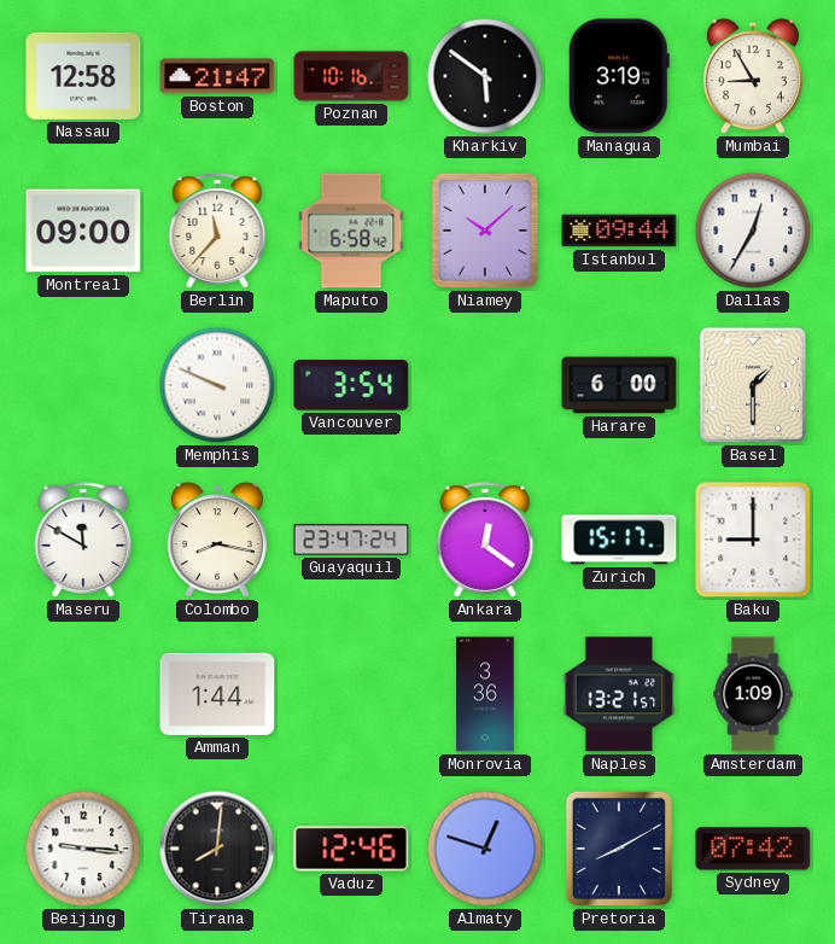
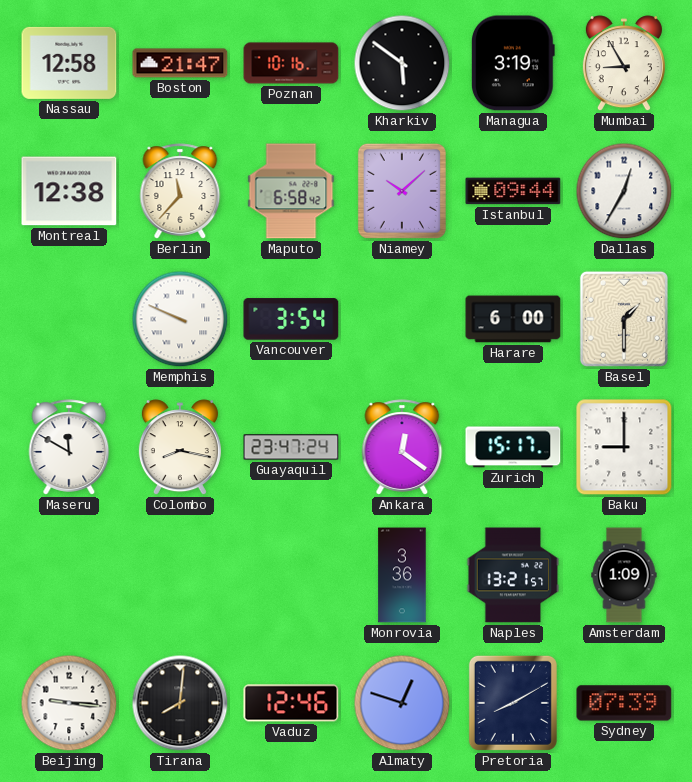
Montreal: 09:00 -> 12:38
Amman: 1:44 -> none
Sydney: 07:42 -> 07:39
